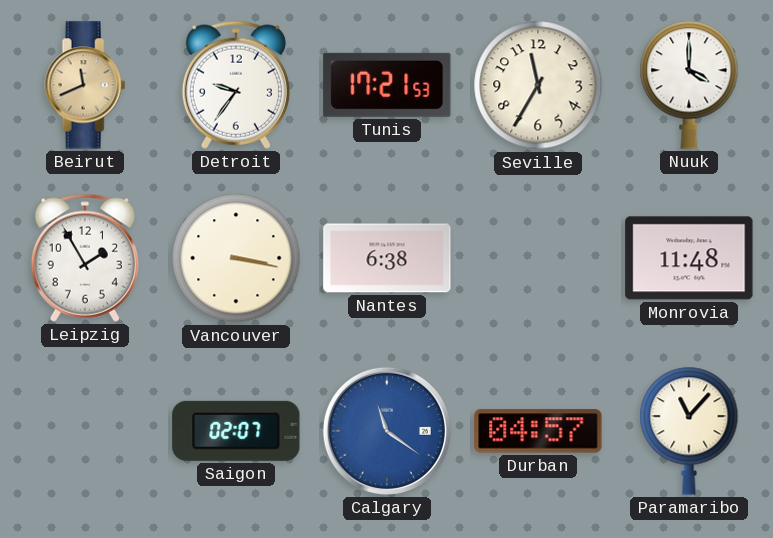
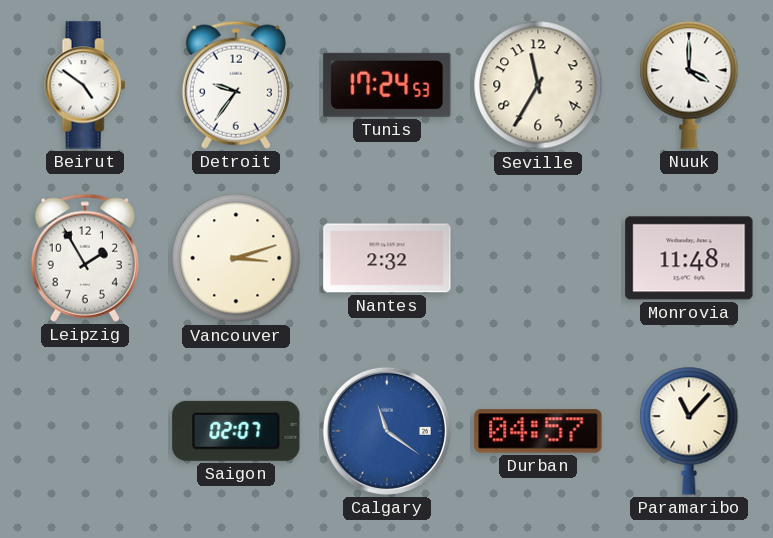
Beirut: 11:41 -> 4:51
Beirut dial: champagne -> white
Tunis: 17:21 -> 17:24
Vancouver: 3:17 -> 3:12
Nantes: 6:38 -> 2:32
